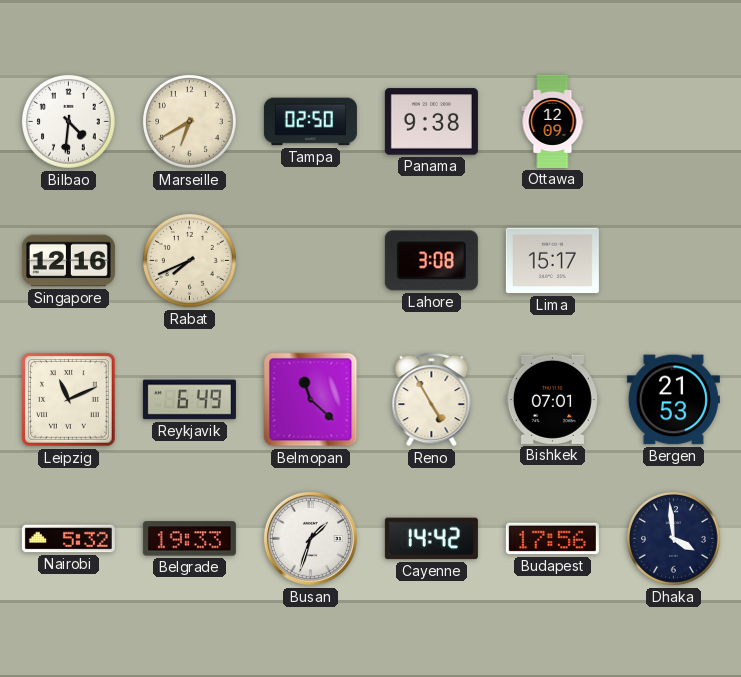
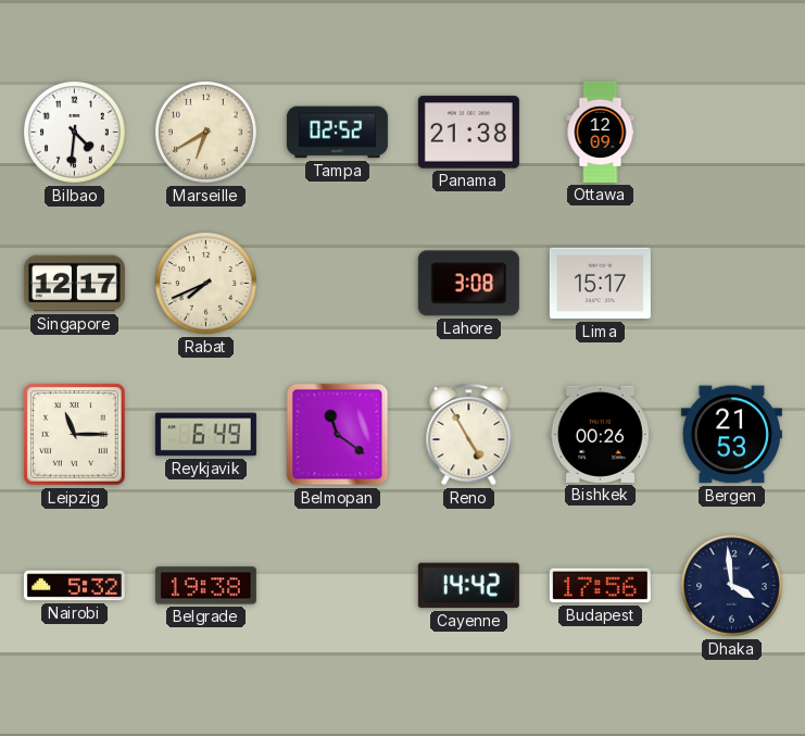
Tampa: 02:50 -> 02:52
Panama: 9:38 -> 21:38
Singapore: 12:16 -> 12:17
Leipzig: 11:11 -> 11:15
Belmopan: 11:22 -> 11:21
Bishkek: 07:01 -> 00:26
Belgrade: 19:33 -> 19:38
Busan: 1:33 -> none
